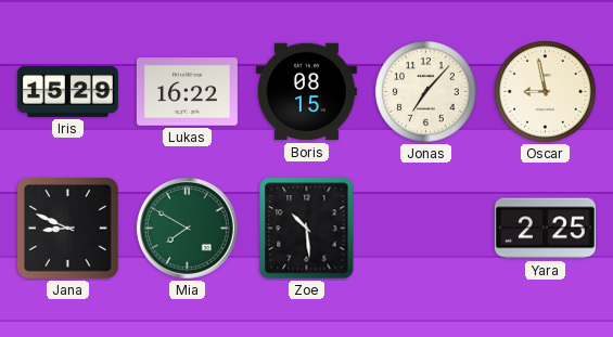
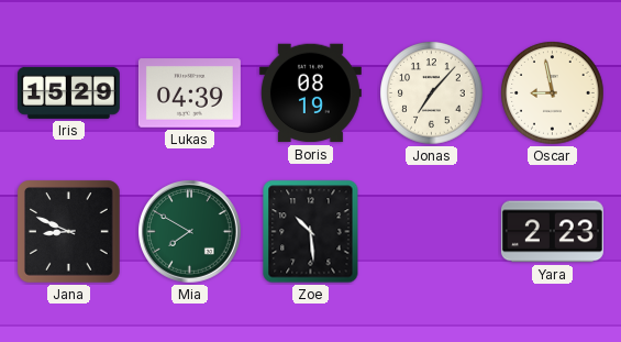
Lukas: 16:22 -> 04:39
Boris: 08:15 -> 08:19
Yara: 2:25 -> 2:23
